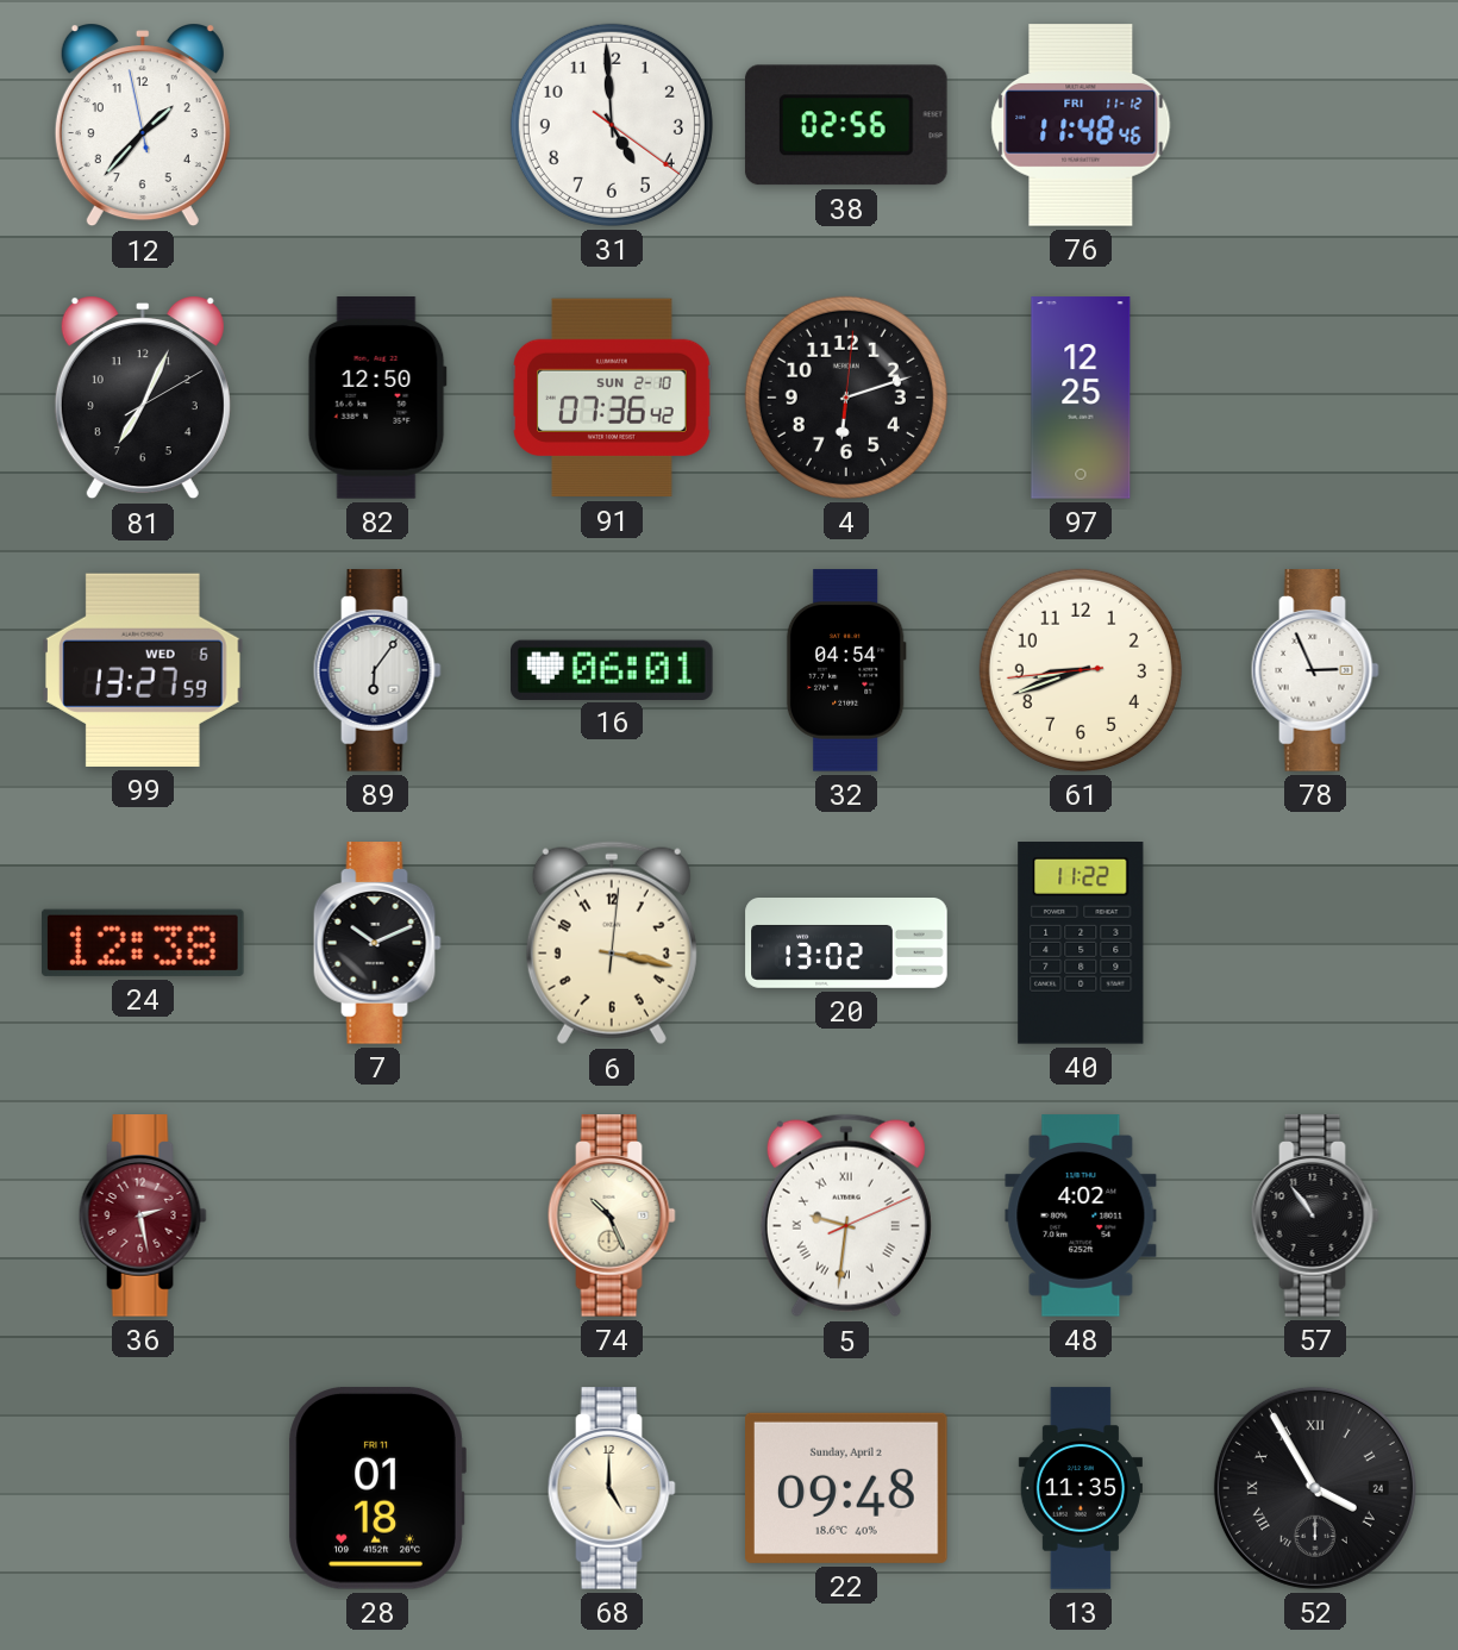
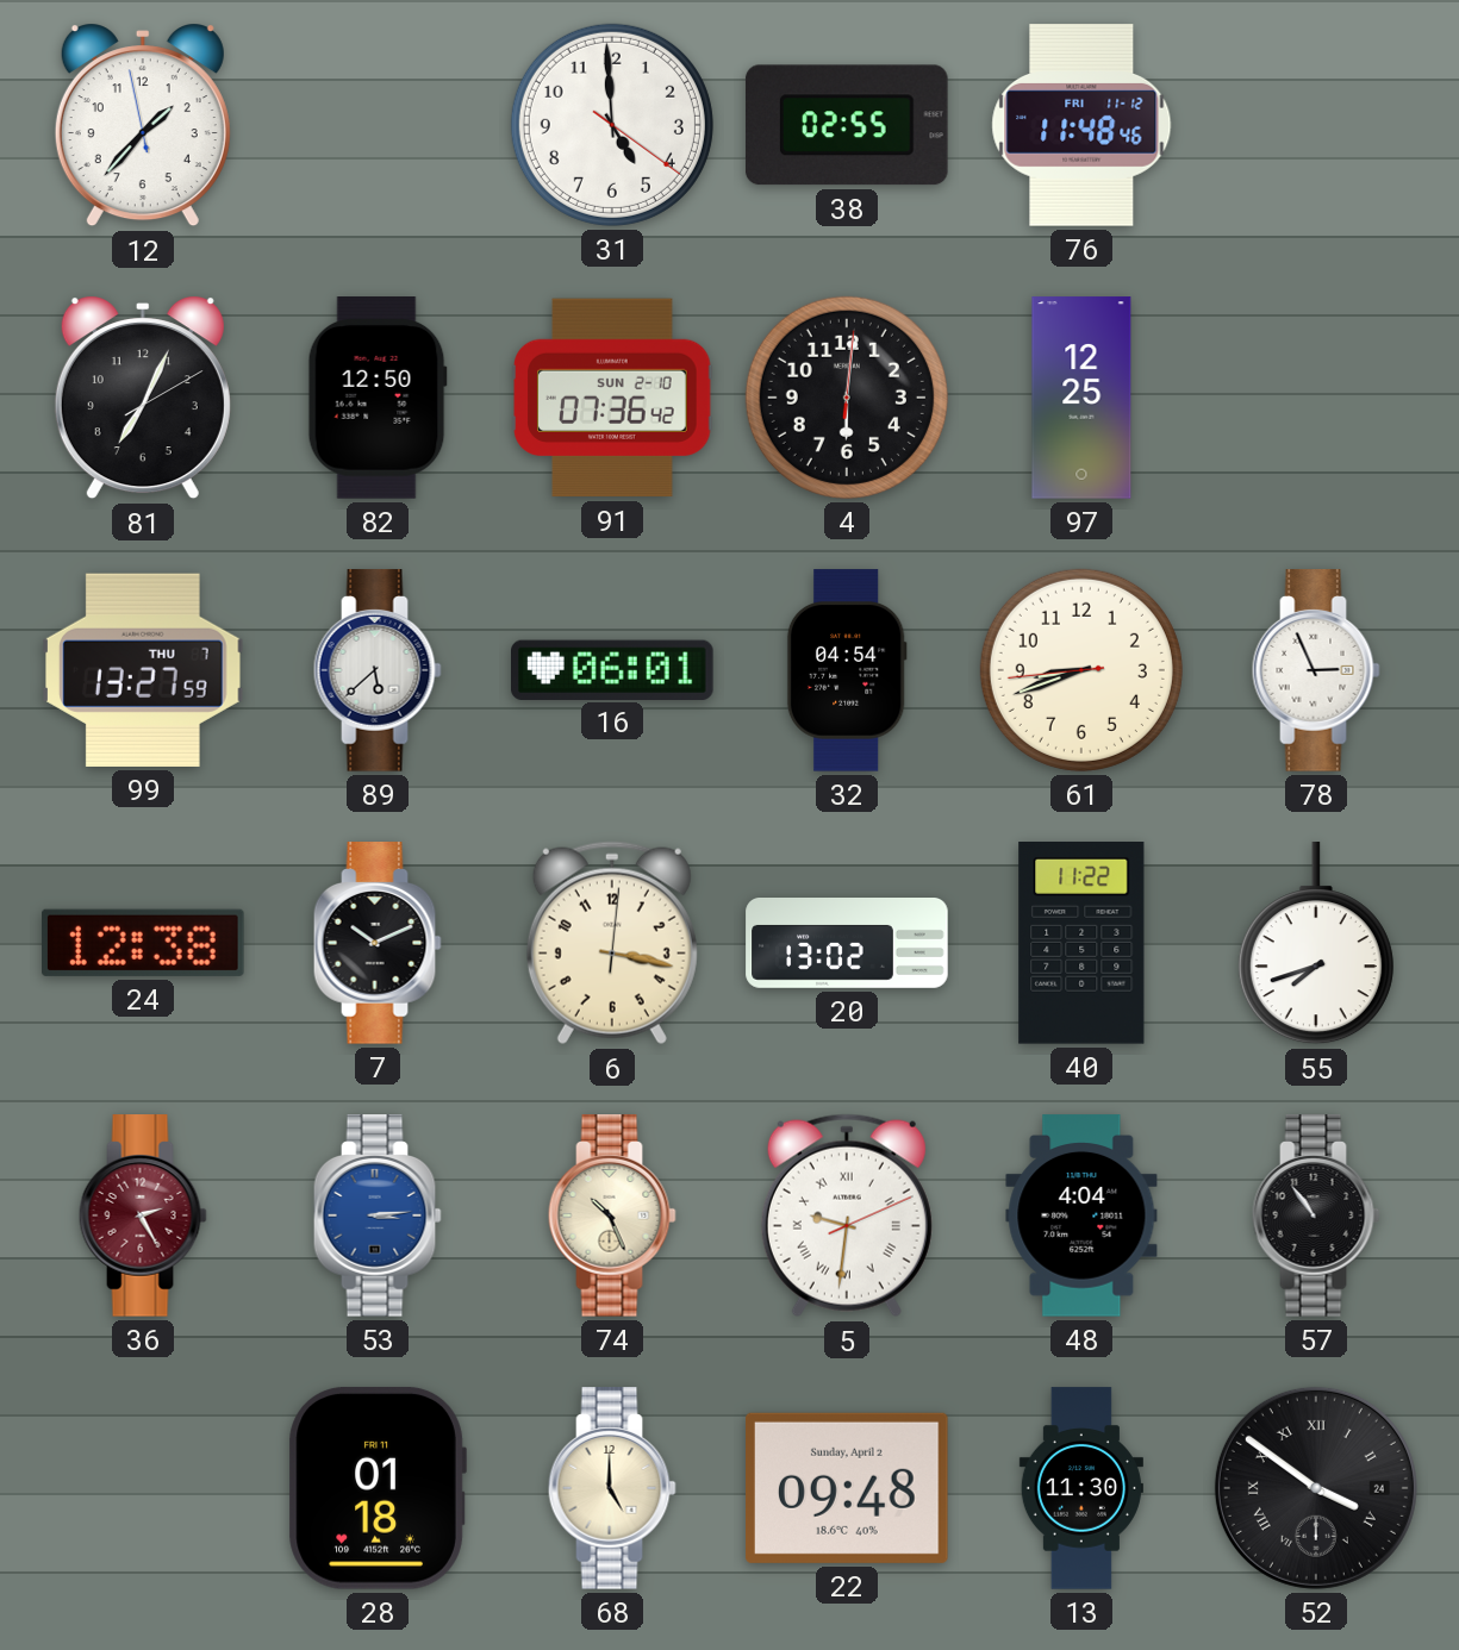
38: 02:56 -> 02:55
4: 6:12 -> 6:01
99 date: WED 6 -> THU 7
89: 6:06 -> 5:38
55: none -> 7:42
36: 2:28 -> 2:25
53: none -> 3:14
48: 4:02 -> 4:04
13: 11:35 -> 11:30
52: 3:55 -> 3:51
